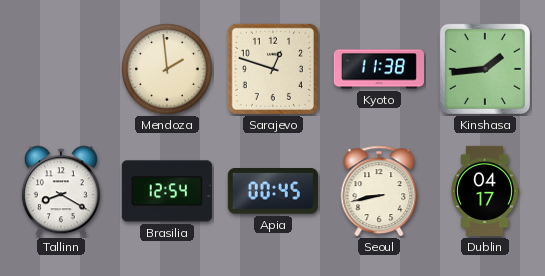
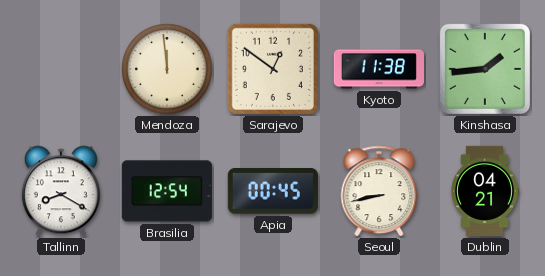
Mendoza: 1:59 -> 11:59
Sarajevo: 12:48 -> 12:51
Dublin: 04:17 -> 04:21
